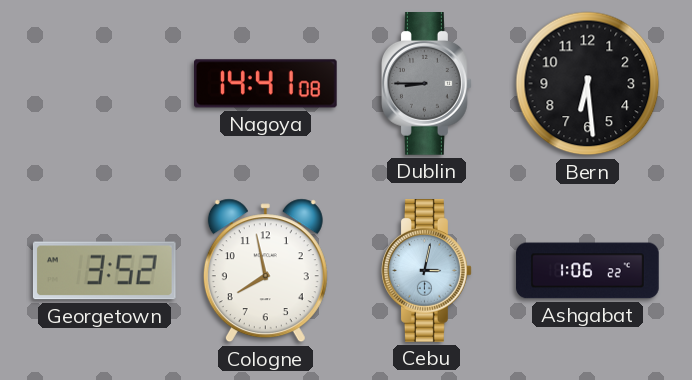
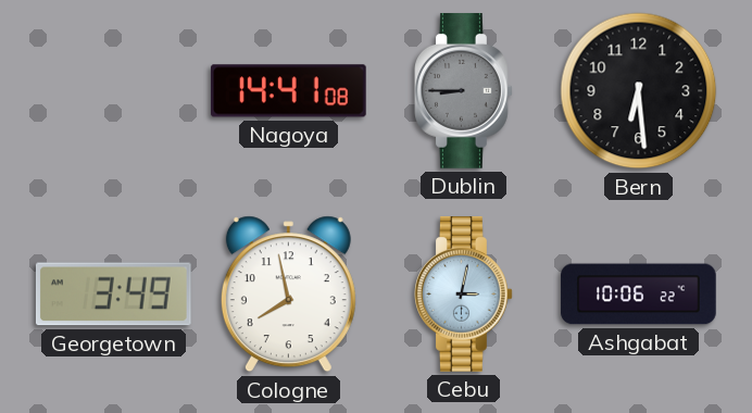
Georgetown: 3:52 -> 3:49
Ashgabat: 1:06 -> 10:06
